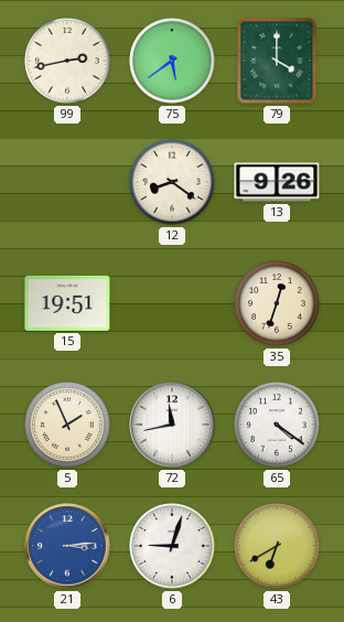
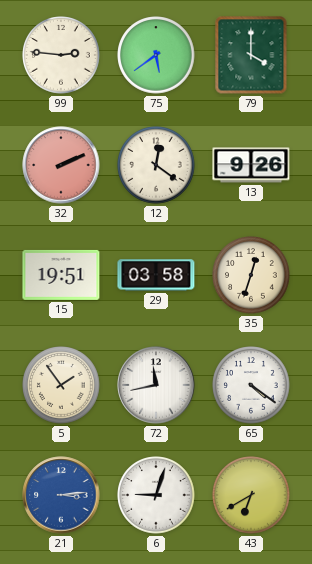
99: 2:43 -> 2:46
32: none -> 2:11
12: 8:21 -> 12:21
29: none -> 03:58
5: 1:56 -> 1:54
